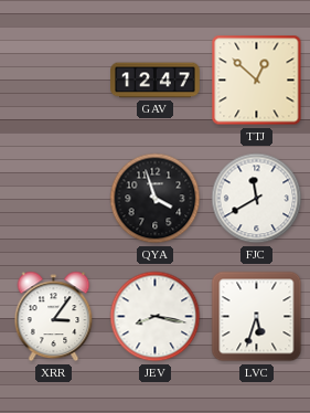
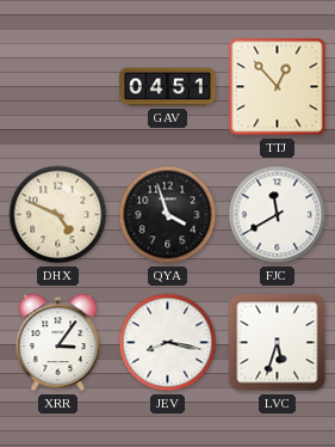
GAV: 12:47 -> 04:51
TTJ: 12:52 -> 12:53
DHX: none -> 4:49
